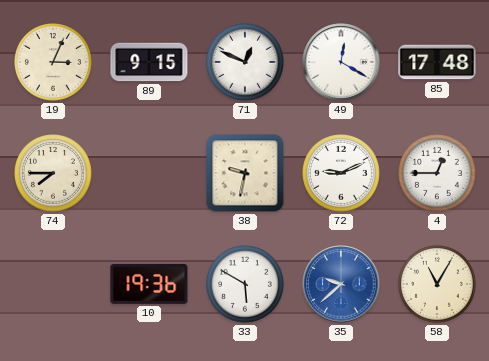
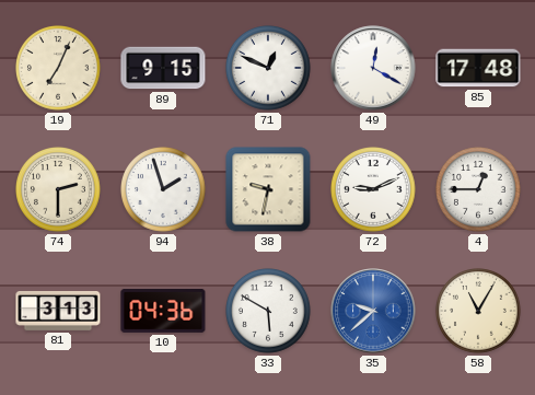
19: 3:04 -> 7:04
74: 7:45 -> 2:30
94: none -> 1:57
81: none -> 3:13
10: 19:36 -> 04:36
